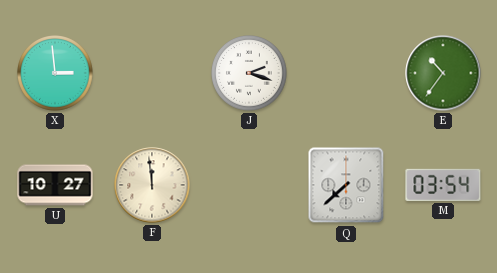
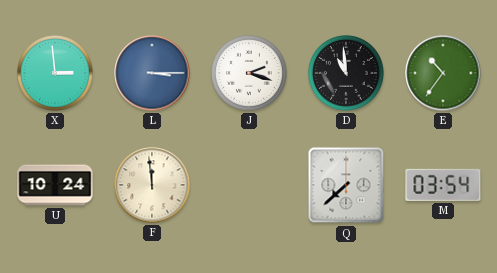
L: none -> 3:15
D: none -> 10:59
U: 10:27 -> 10:24
